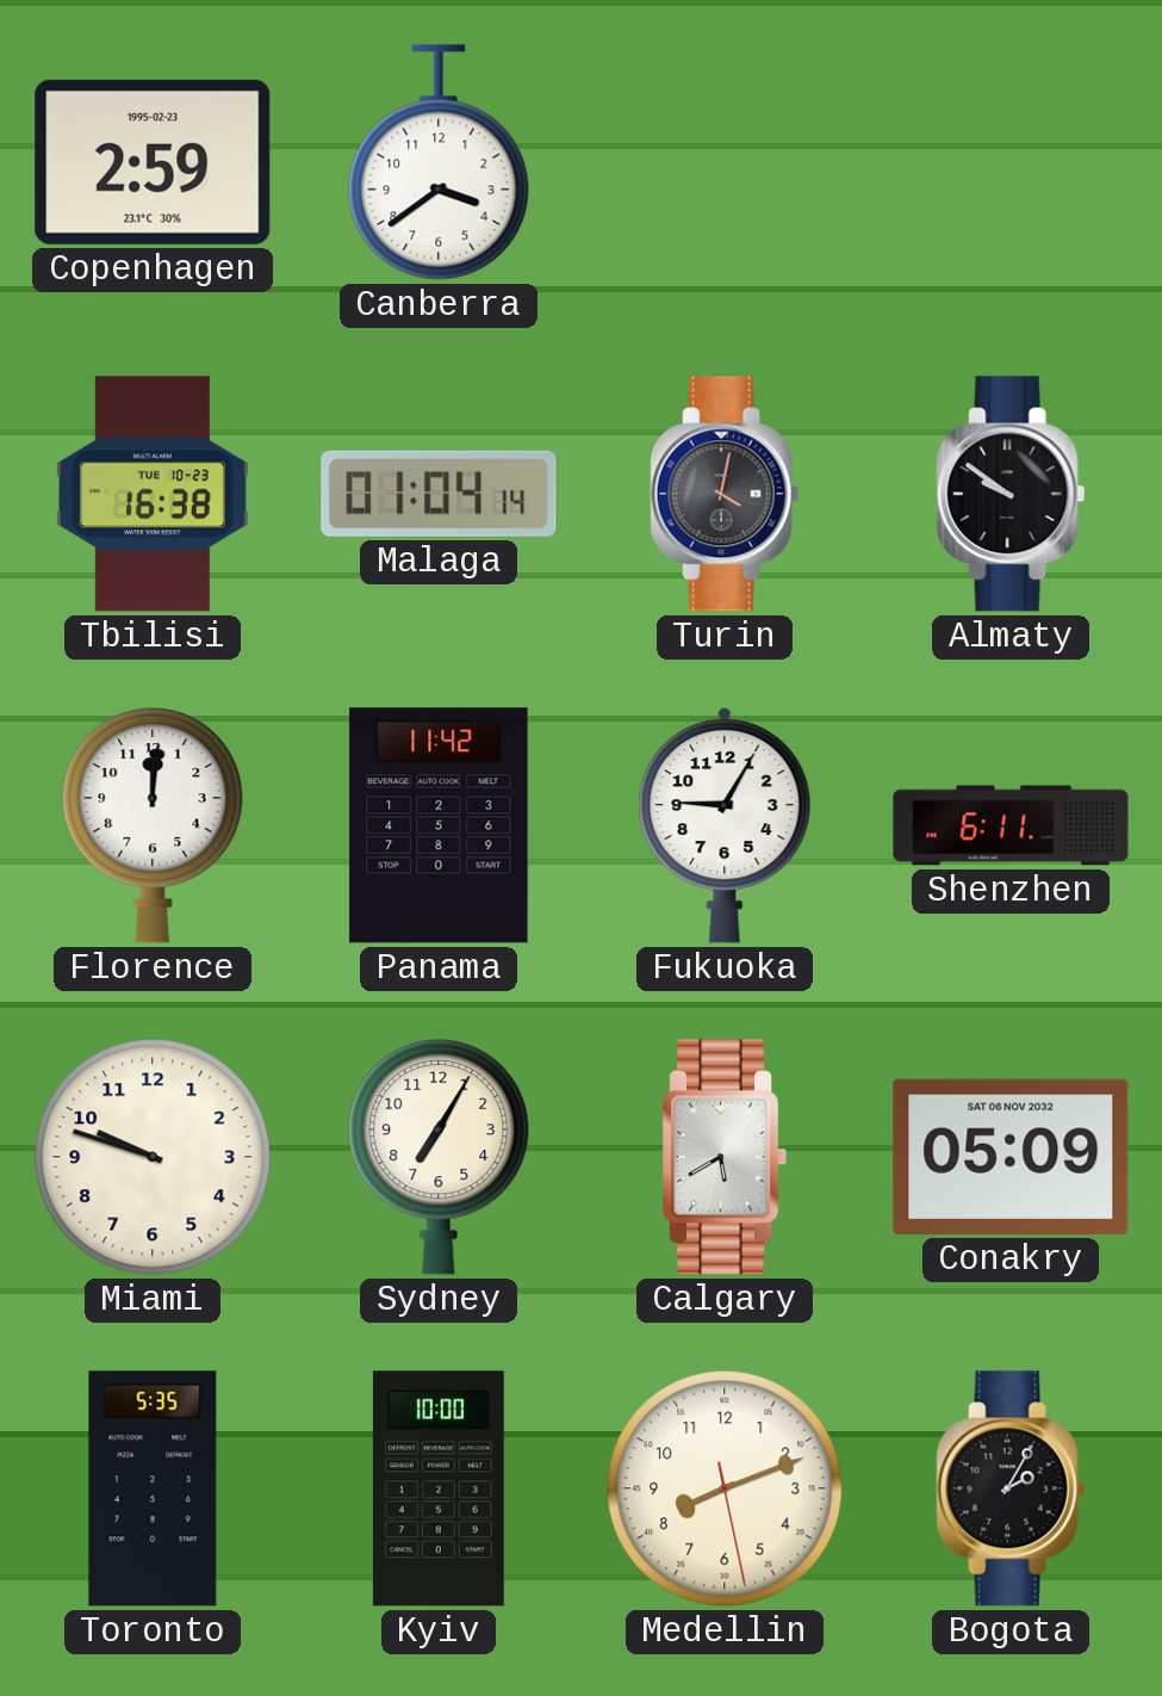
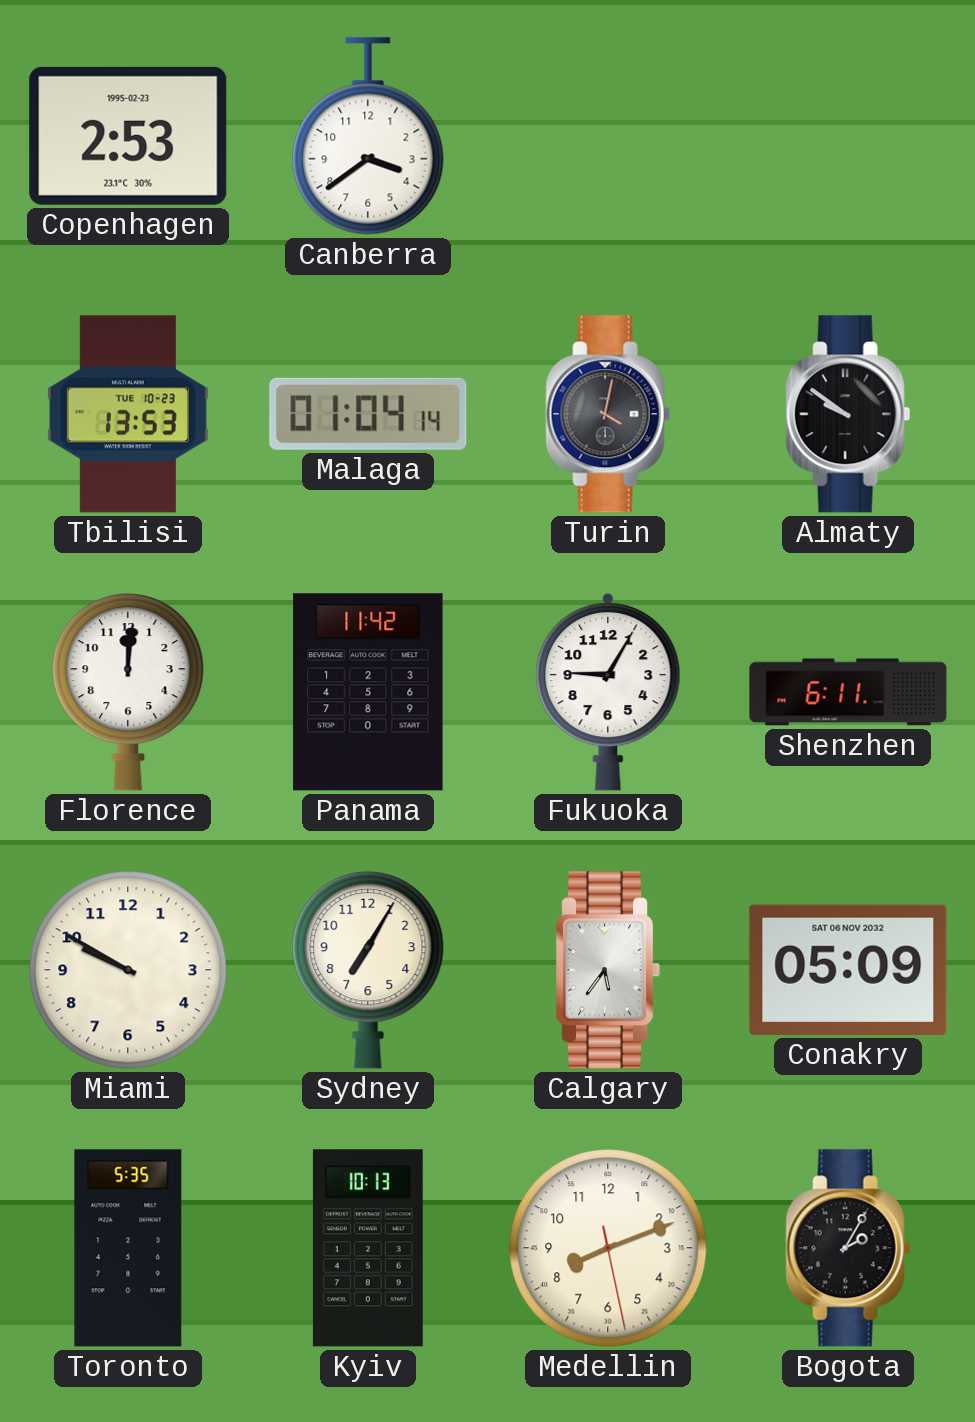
Copenhagen: 2:59 -> 2:53
Tbilisi: 16:38 -> 13:53
Miami: 9:48 -> 9:50
Calgary: 5:40 -> 5:36
Kyiv: 10:00 -> 10:13
